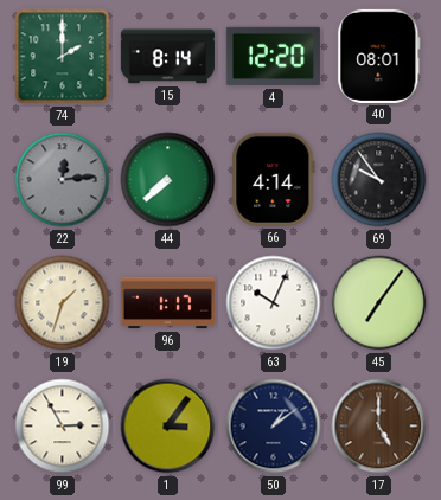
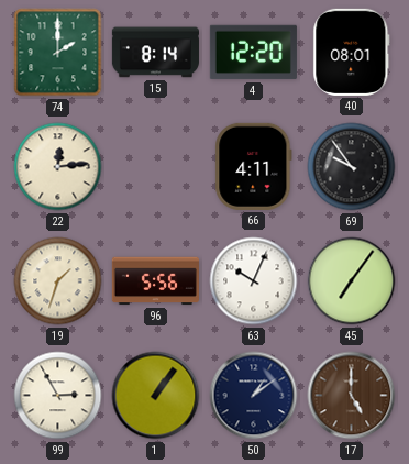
22 dial: grey -> cream
44: 7:38 -> none
66: 4:14 -> 4:11
96: 1:17 -> 5:56
1: 3:06 -> 1:06
